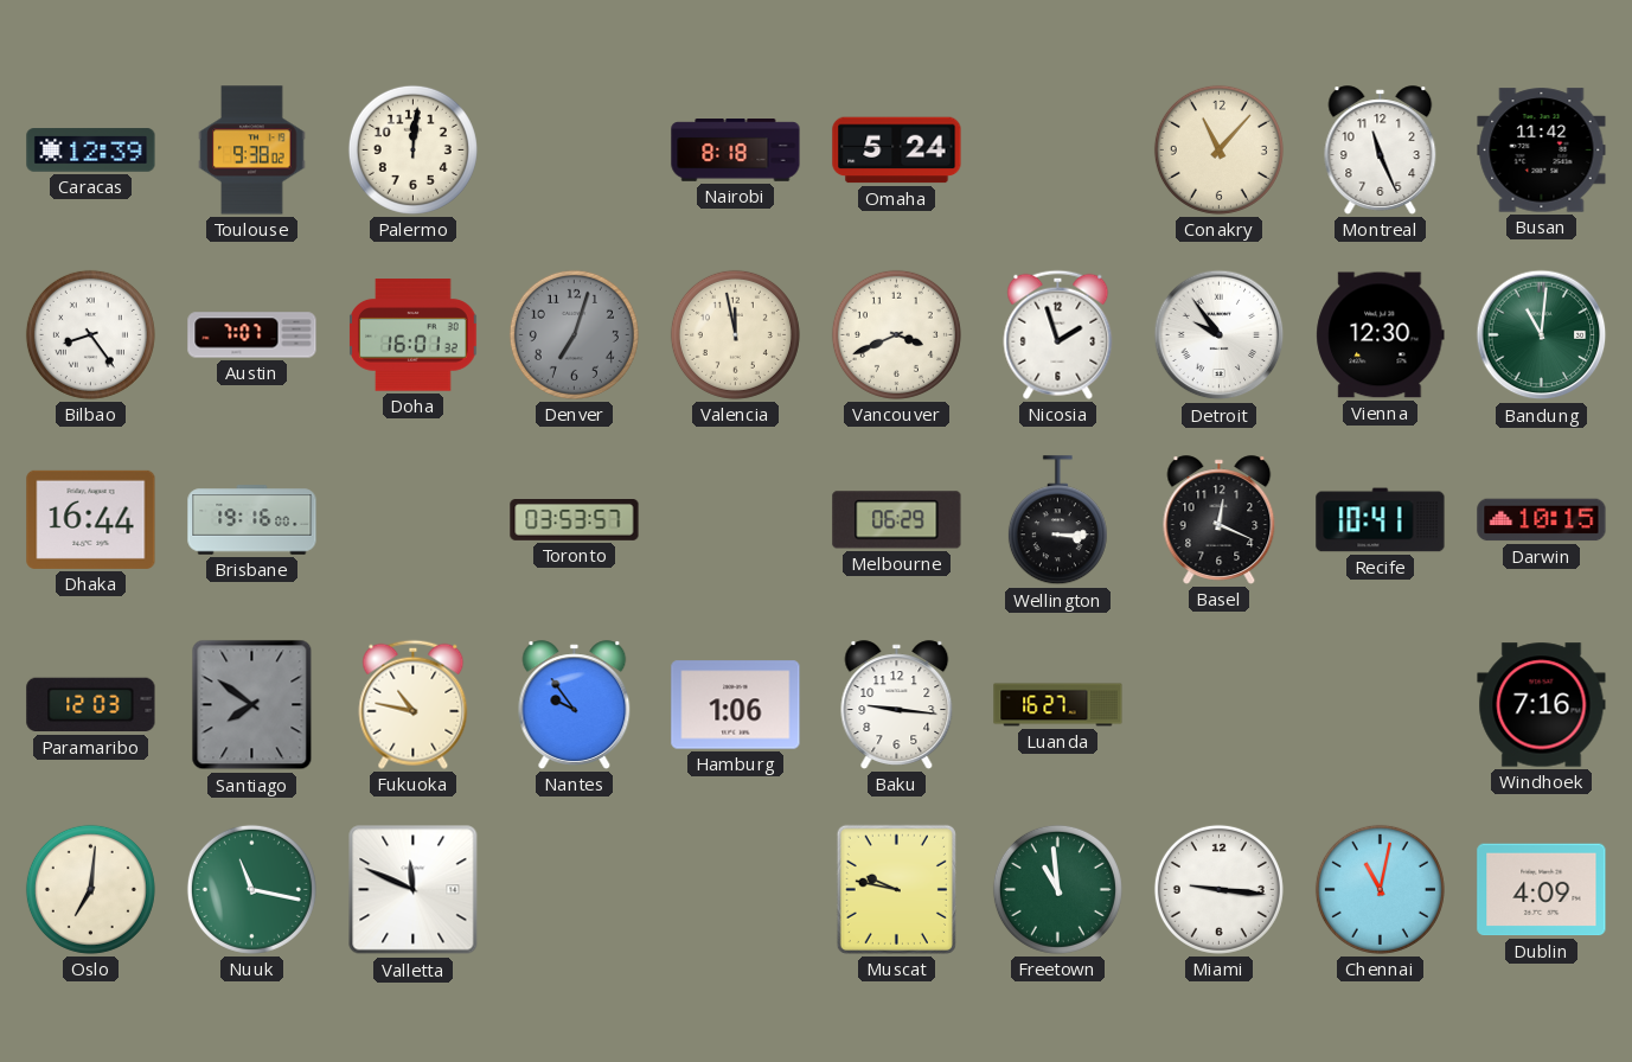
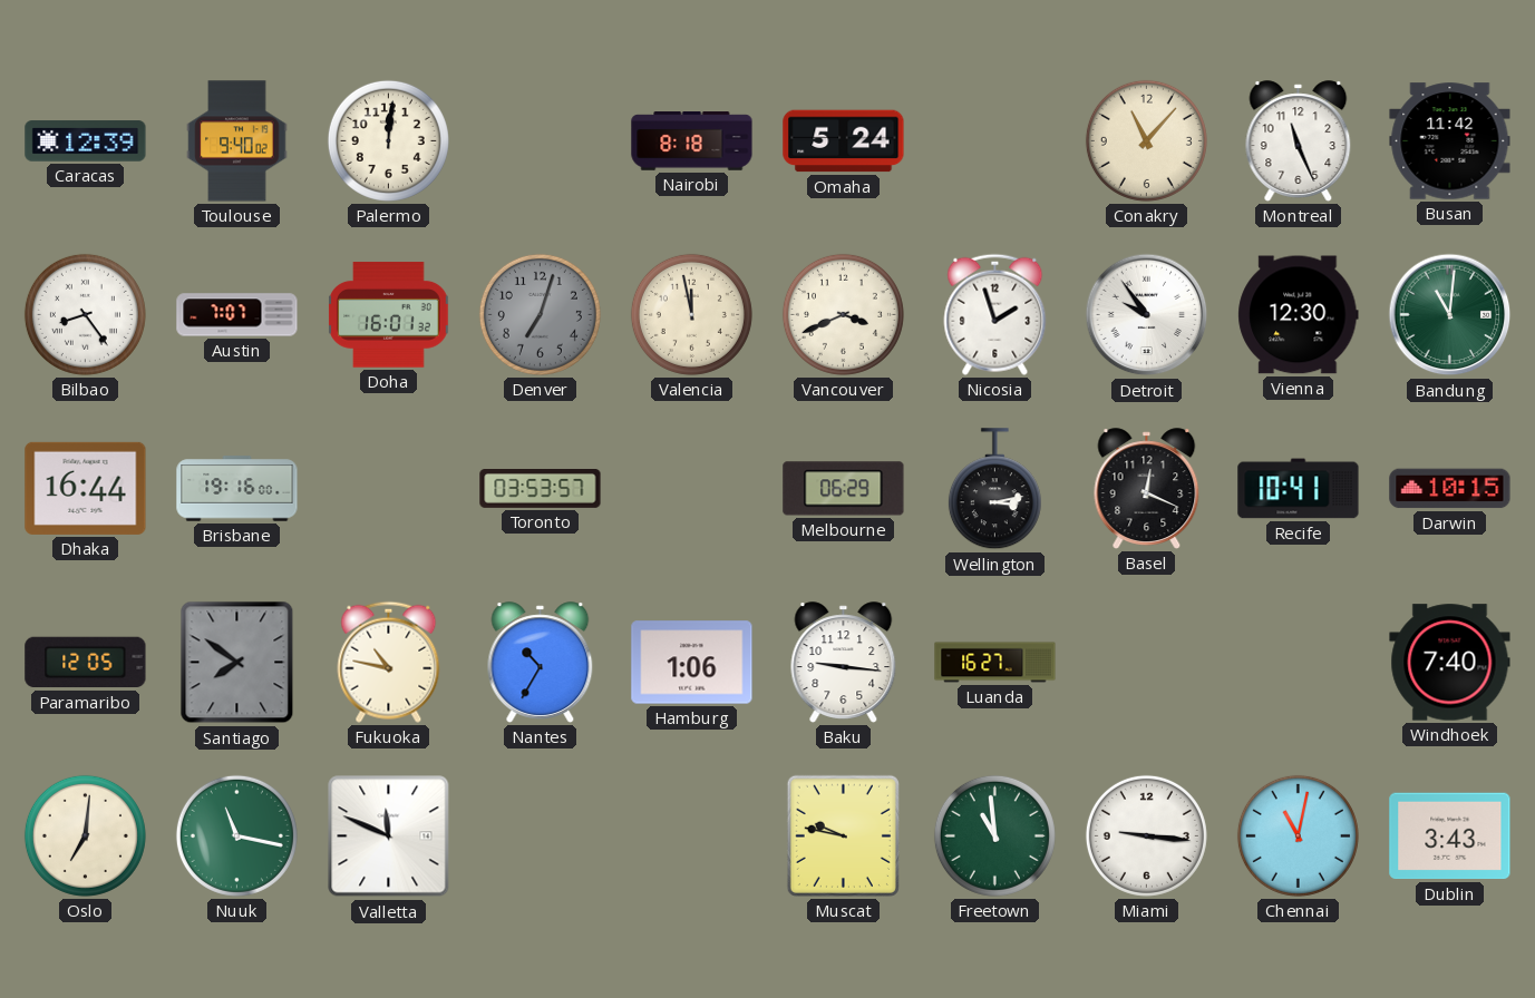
Toulouse: 9:38 -> 9:40
Wellington: 3:15 -> 3:13
Paramaribo: 12:03 -> 12:05
Nantes: 9:54 -> 10:35
Windhoek: 7:16 -> 7:40
Dublin: 4:09 -> 3:43
